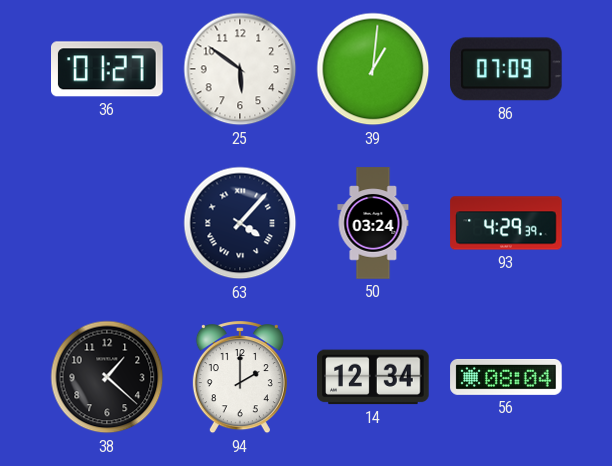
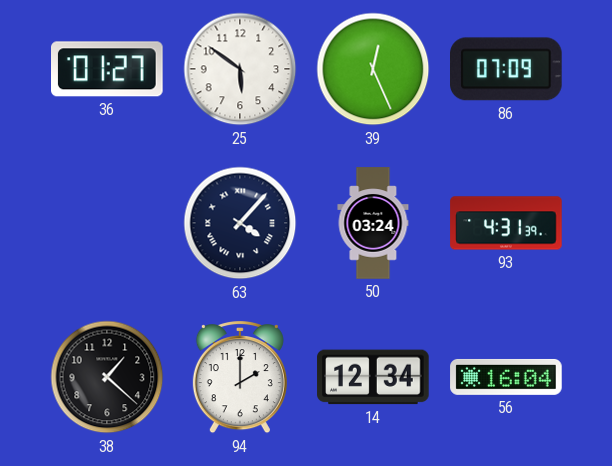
39: 1:01 -> 12:26
93: 4:29 -> 4:31
56: 08:04 -> 16:04
